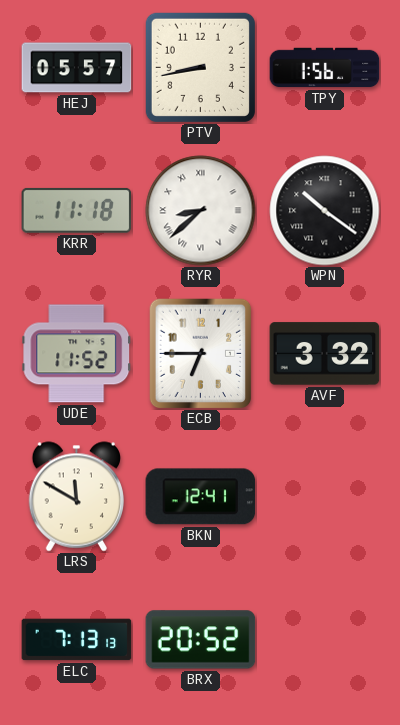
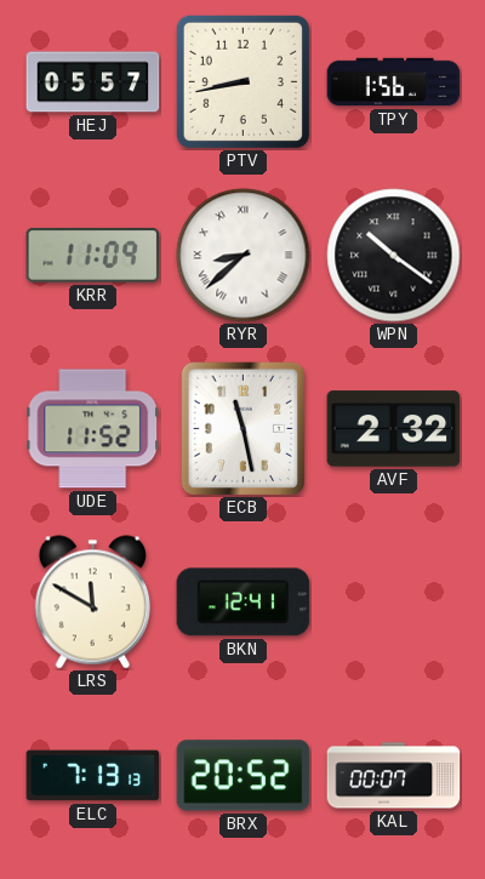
KRR: 11:18 -> 11:09
ECB: 6:45 -> 11:28
AVF: 3:32 -> 2:32
KAL: none -> 00:07
